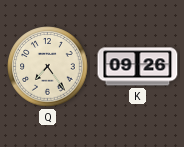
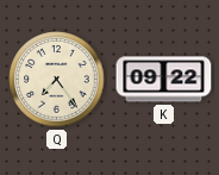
K: 09:26 -> 09:22
